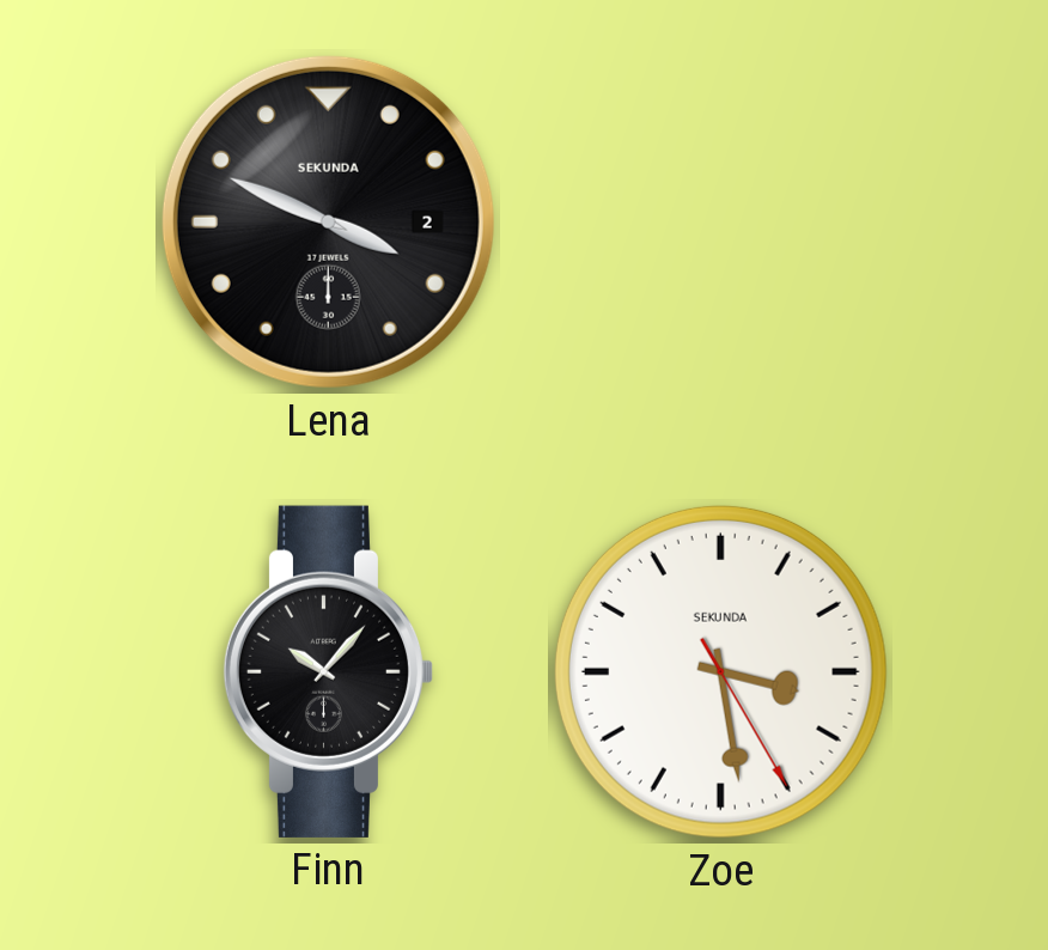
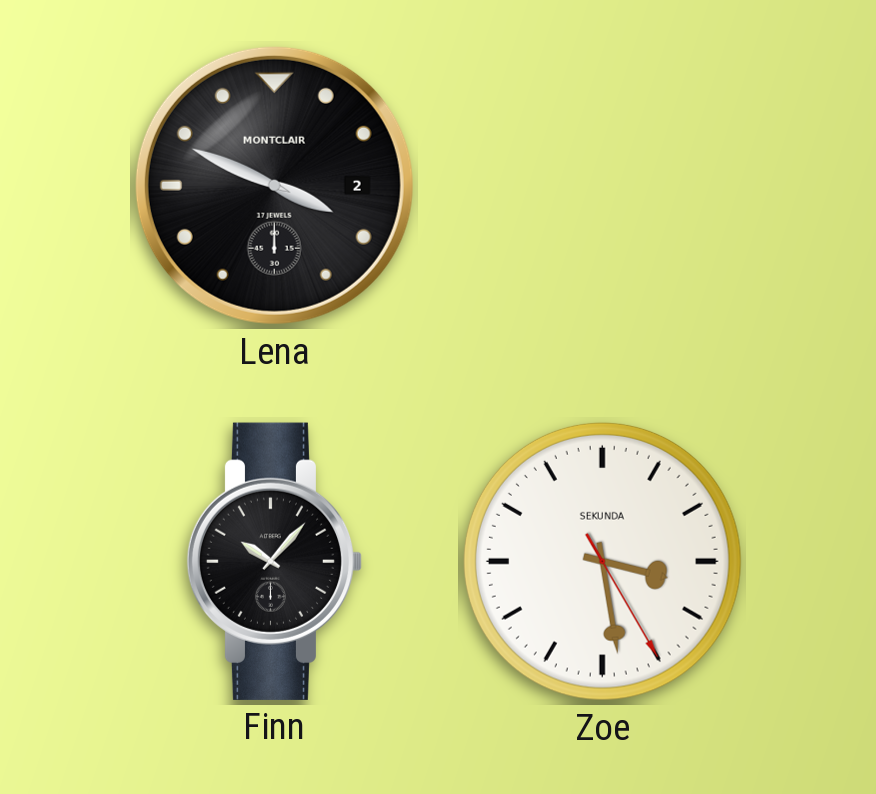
Lena brand: SEKUNDA -> MONTCLAIR
